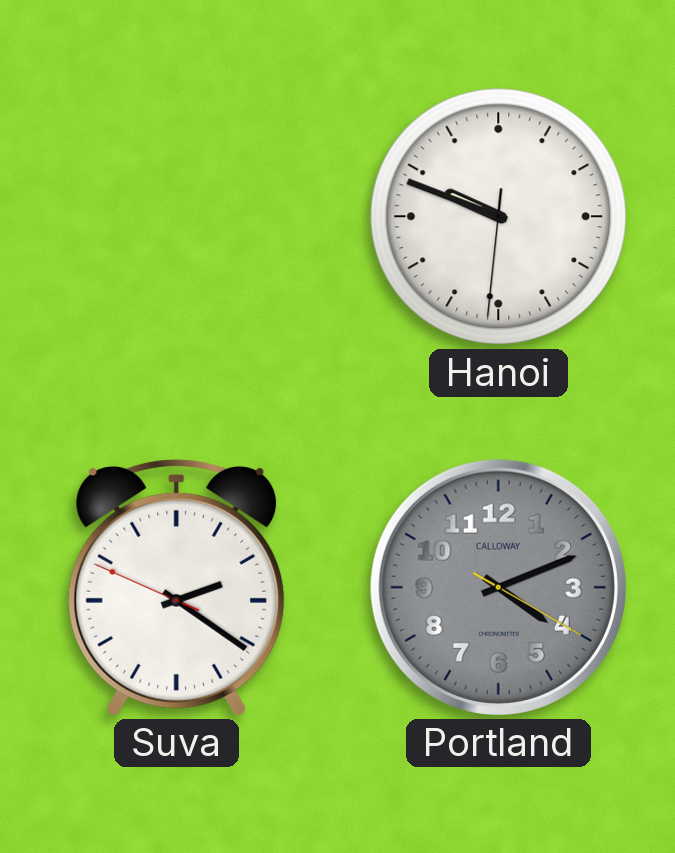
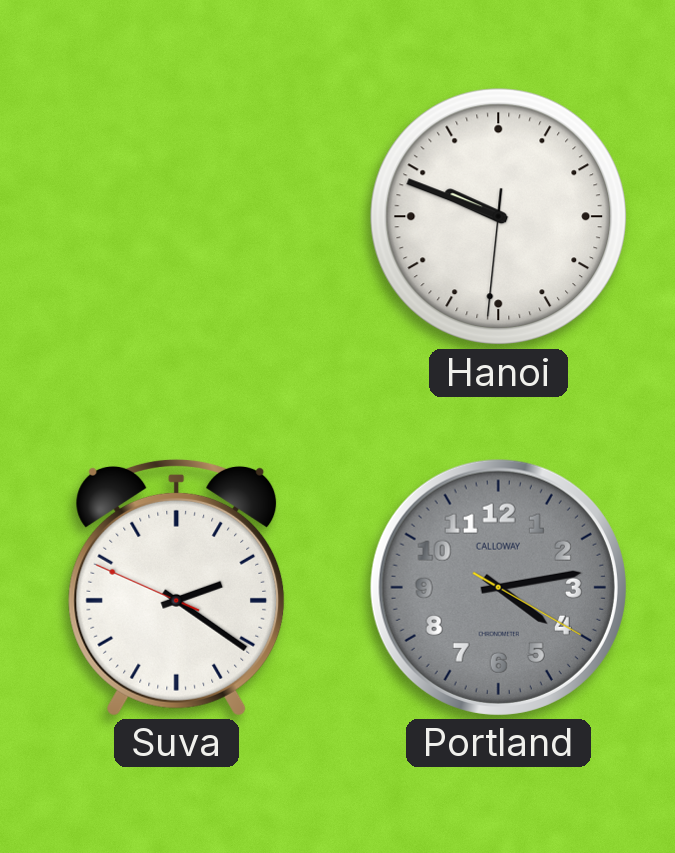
Portland: 4:11 -> 4:13
